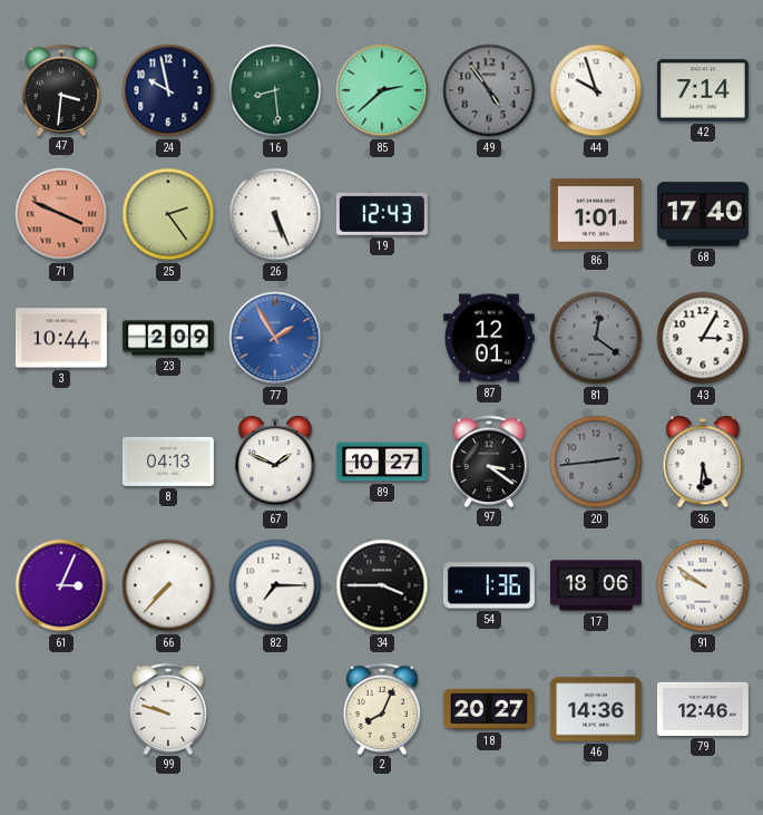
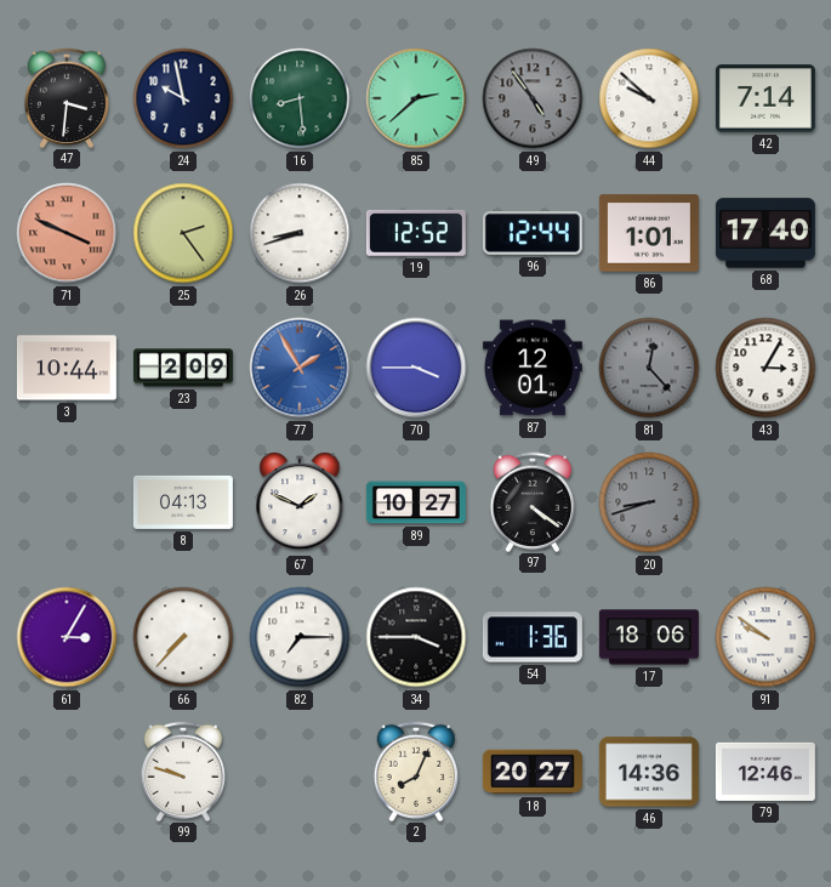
44: 9:57 -> 9:52
26: 5:26 -> 8:42
19: 12:43 -> 12:52
96: none -> 12:44
70: none -> 3:45
81: 12:21 -> 12:23
97: 3:21 -> 4:21
20: 2:44 -> 8:42
36: 5:31 -> none
61: 3:04 -> 3:05
